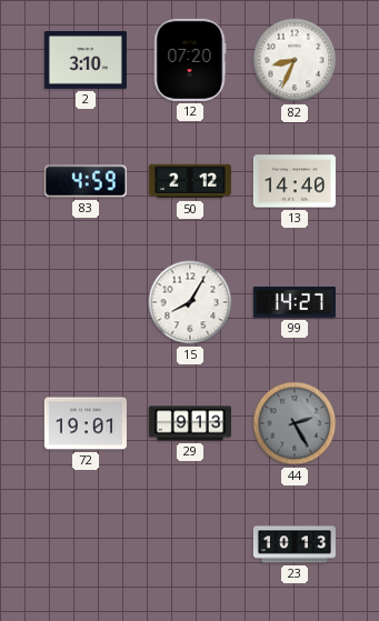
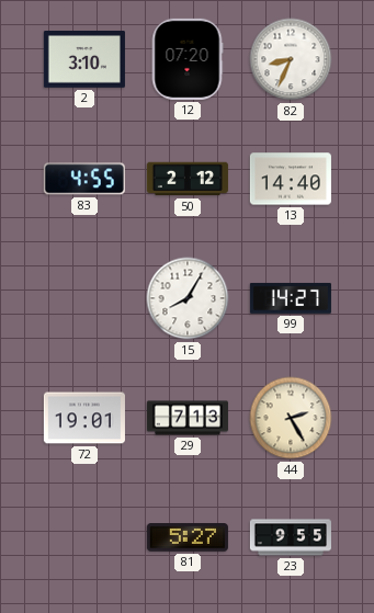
83: 4:59 -> 4:55
29: 9:13 -> 7:13
44 dial: grey -> cream
81: none -> 5:27
23: 10:13 -> 9:55
